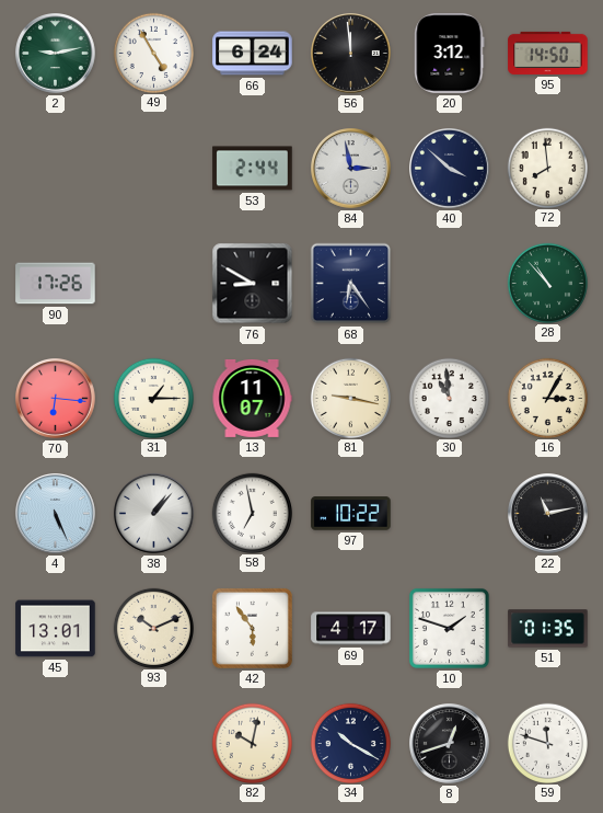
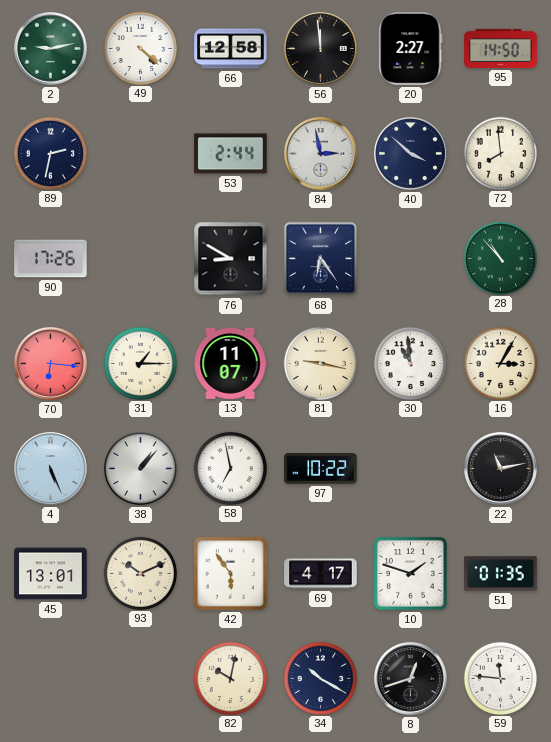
49: 4:55 -> 4:22
66: 6:24 -> 12:58
20: 3:12 -> 2:27
89: none -> 2:32
59: 11:48 -> 11:46
